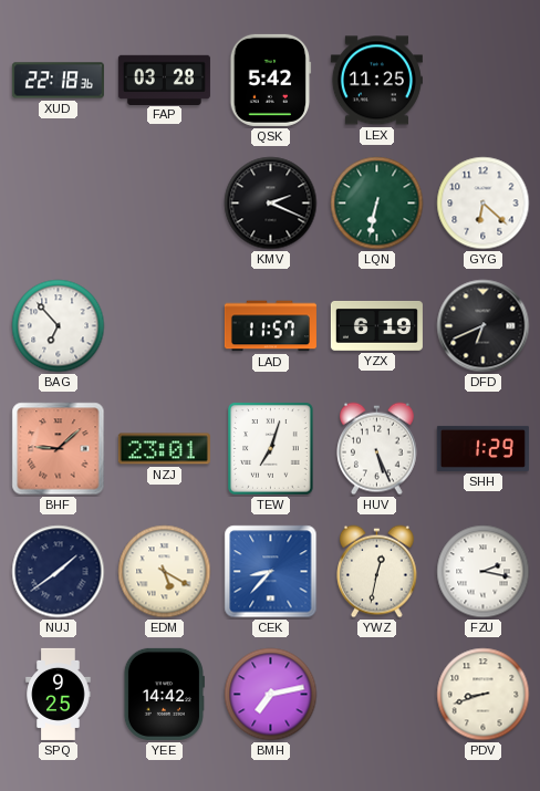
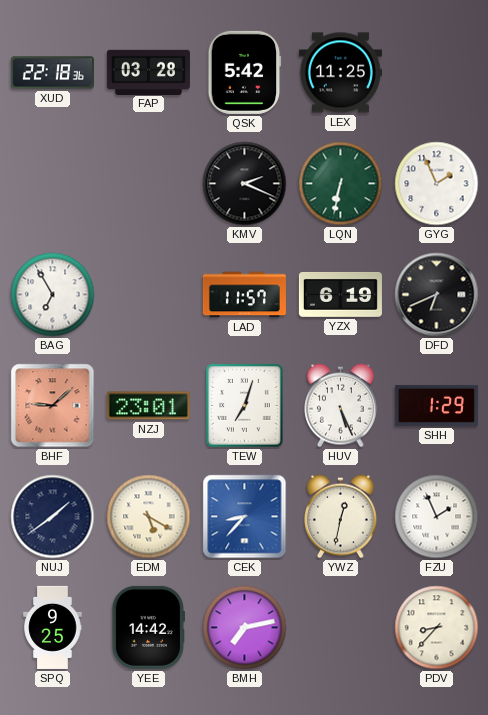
GYG: 6:22 -> 1:56
BAG: 6:53 -> 6:55
FZU: 2:17 -> 1:56
PDV: 8:42 -> 8:37
